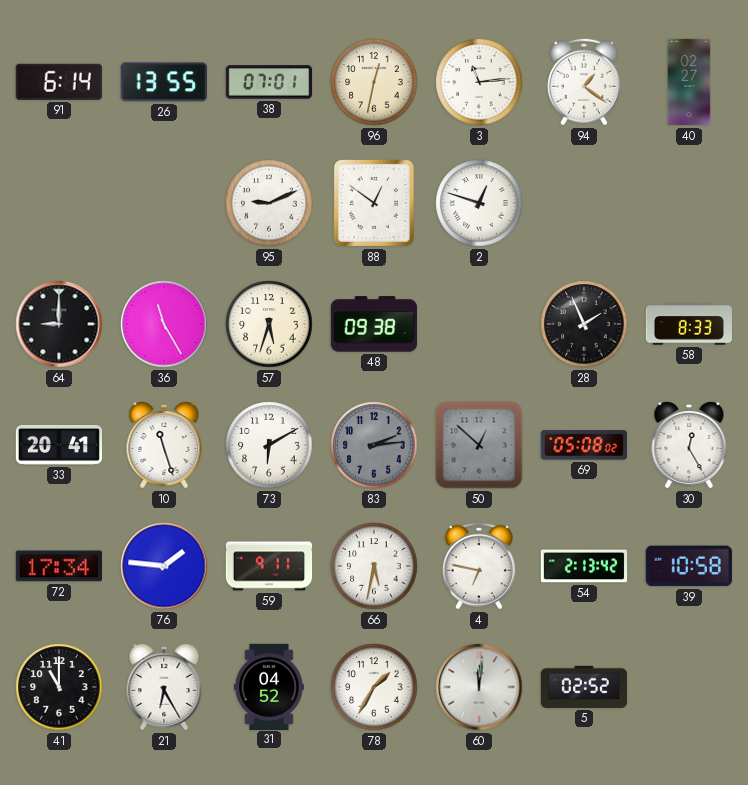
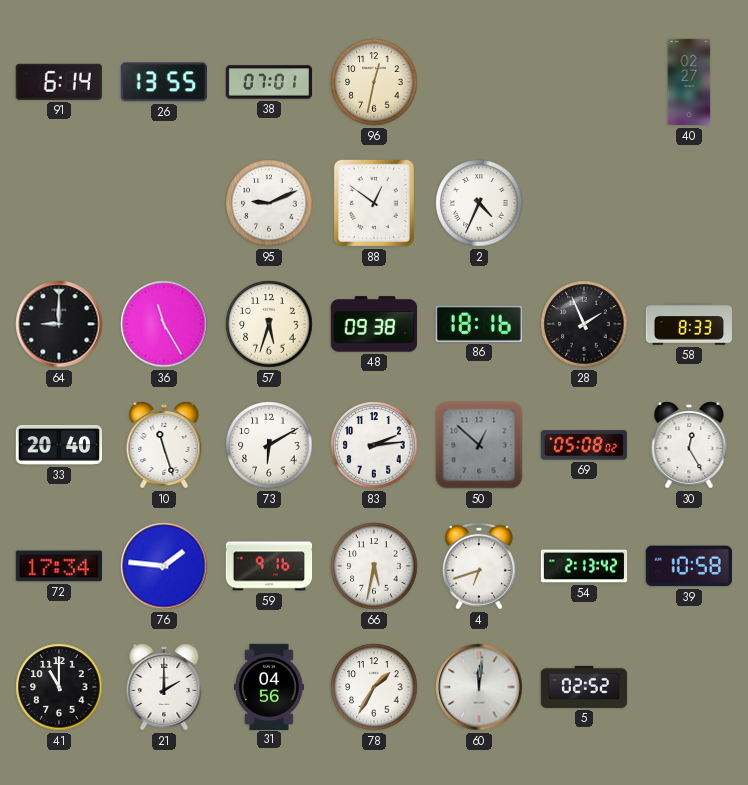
3: 11:14 -> none
94: 1:21 -> none
2: 12:48 -> 4:34
86: none -> 18:16
33: 20:41 -> 20:40
83 dial: grey -> white
59: 9:11 -> 9:16
4: 6:47 -> 6:42
21: 6:25 -> 2:00
31: 04:52 -> 04:56
